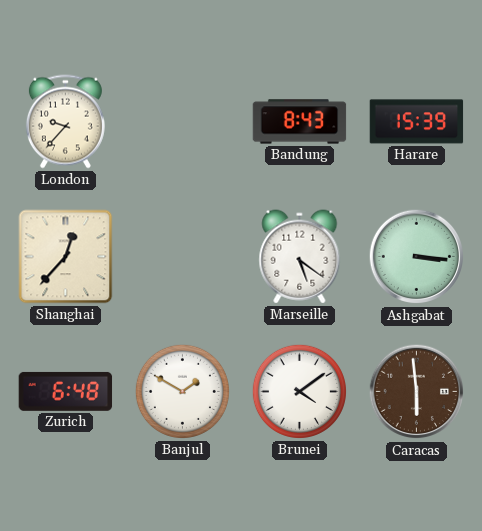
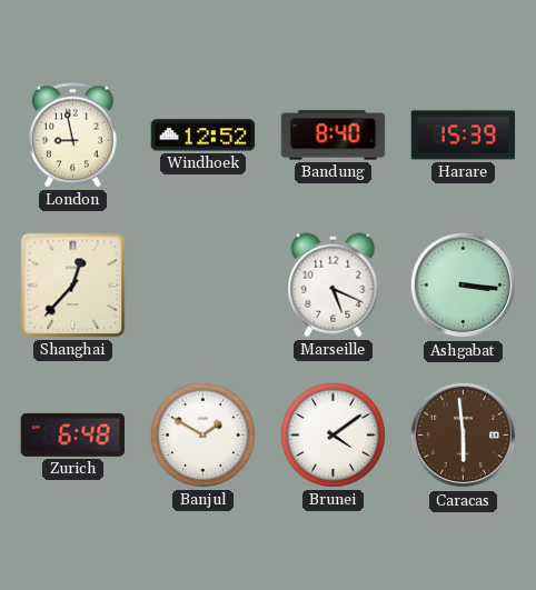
London: 9:37 -> 8:58
Windhoek: none -> 12:52
Bandung: 8:43 -> 8:40
Marseille: 5:21 -> 5:19
